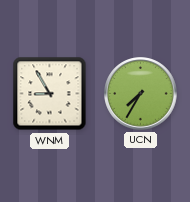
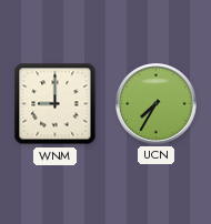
WNM: 8:55 -> 9:00
